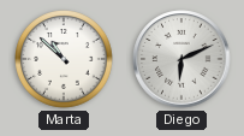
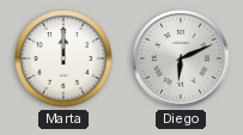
Marta: 10:52 -> 12:00
